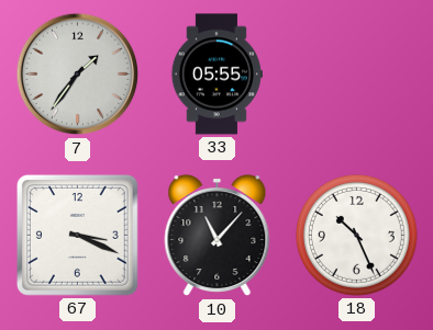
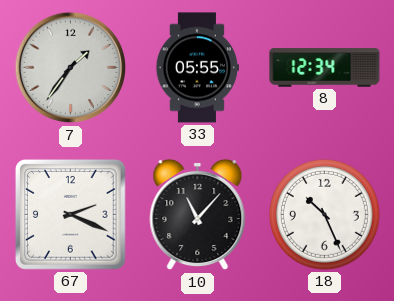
8: none -> 12:34
67: 3:19 -> 2:19
